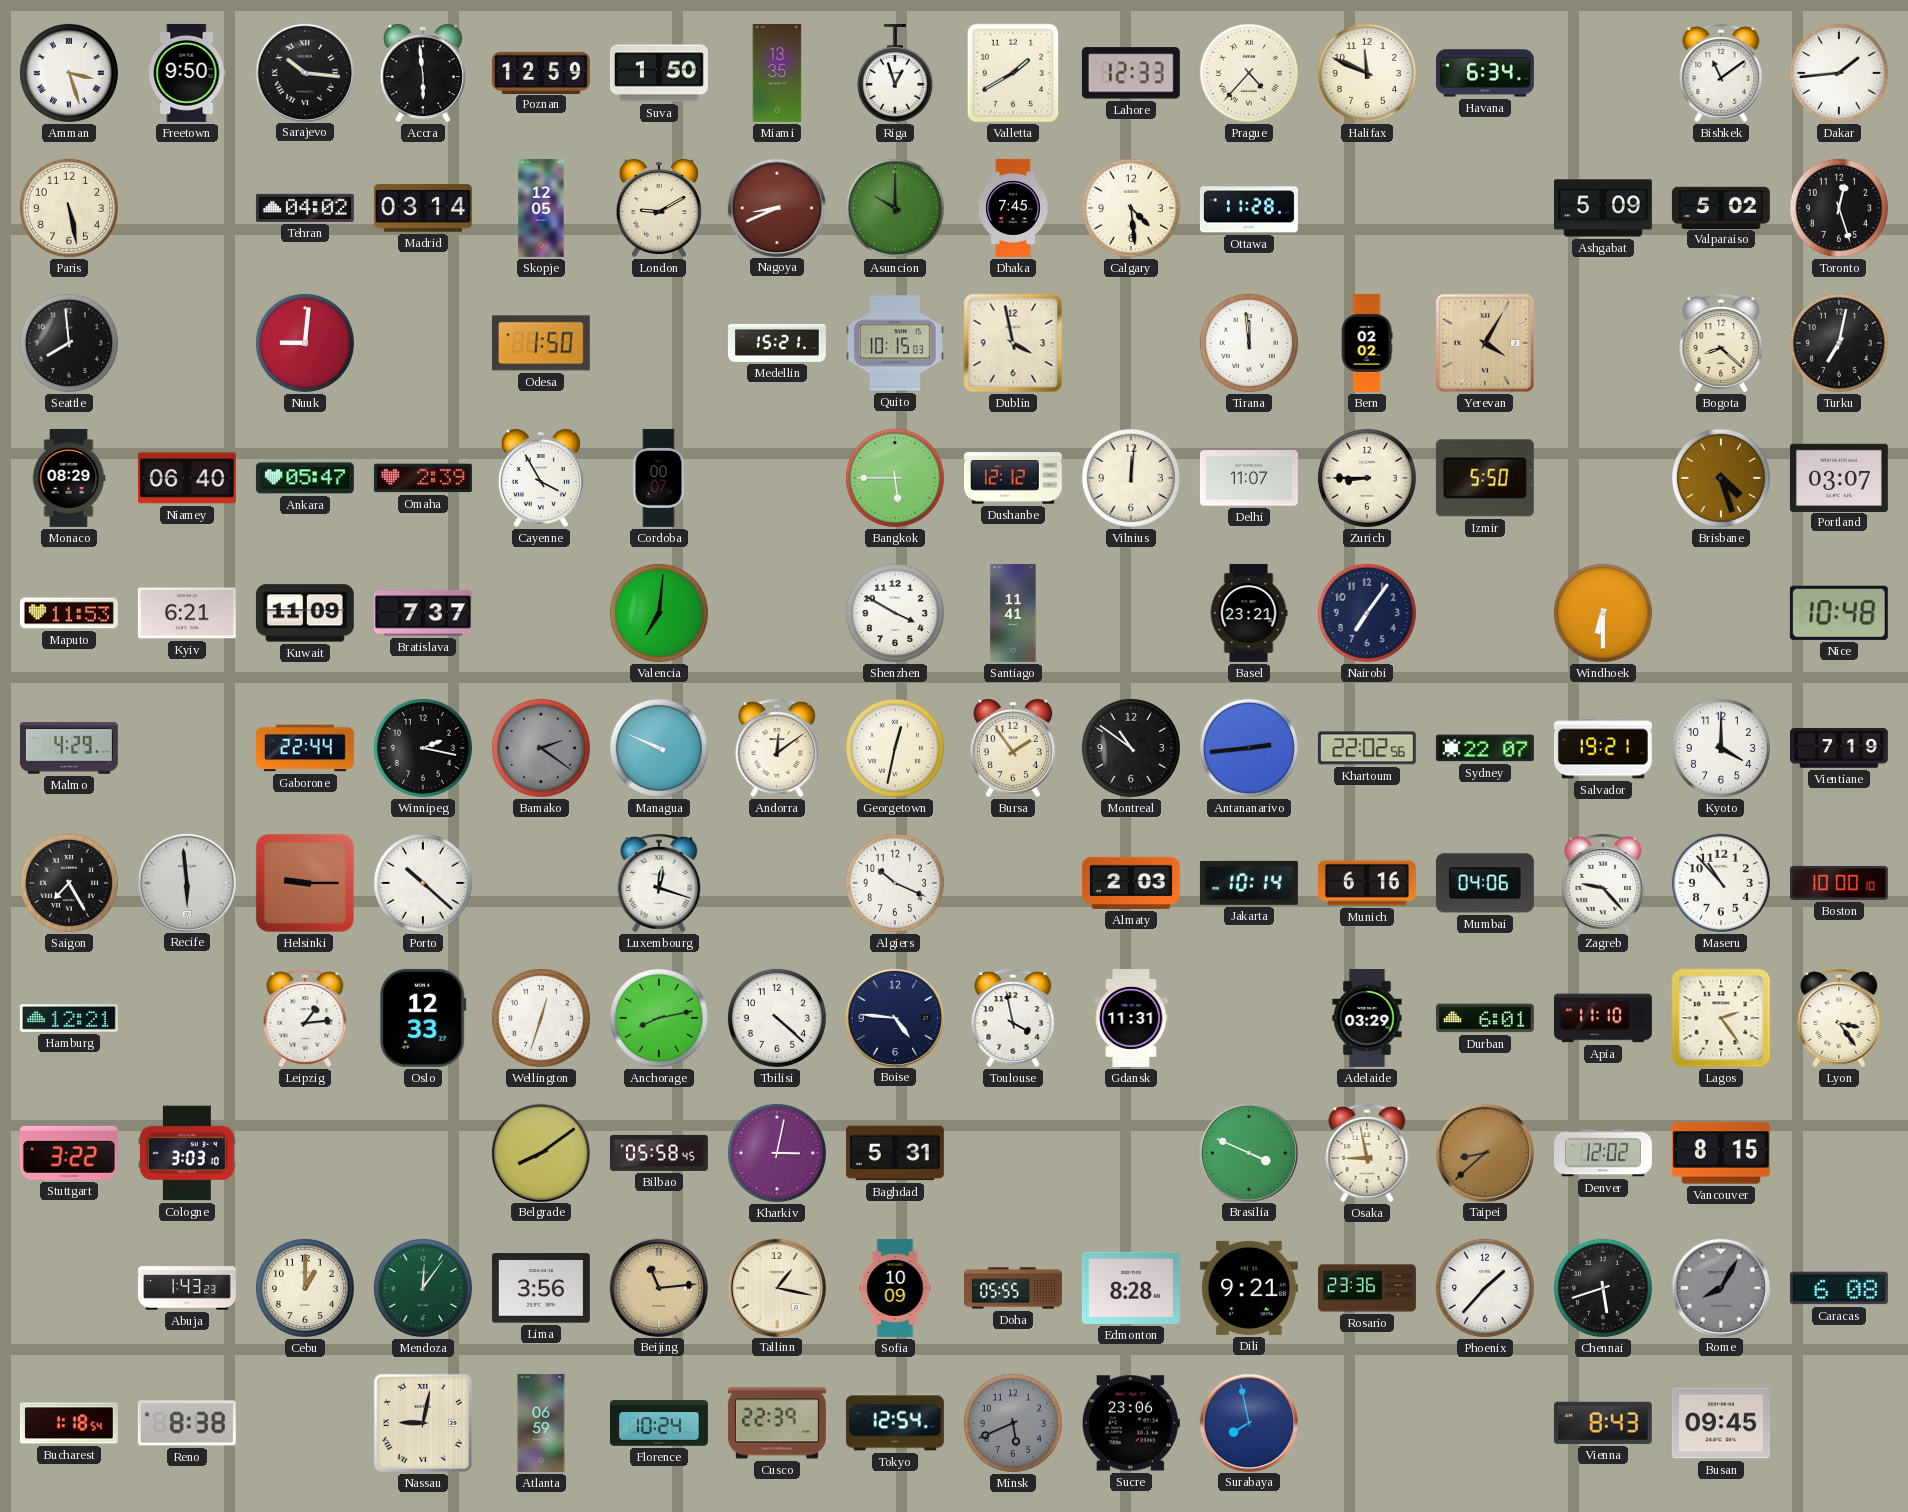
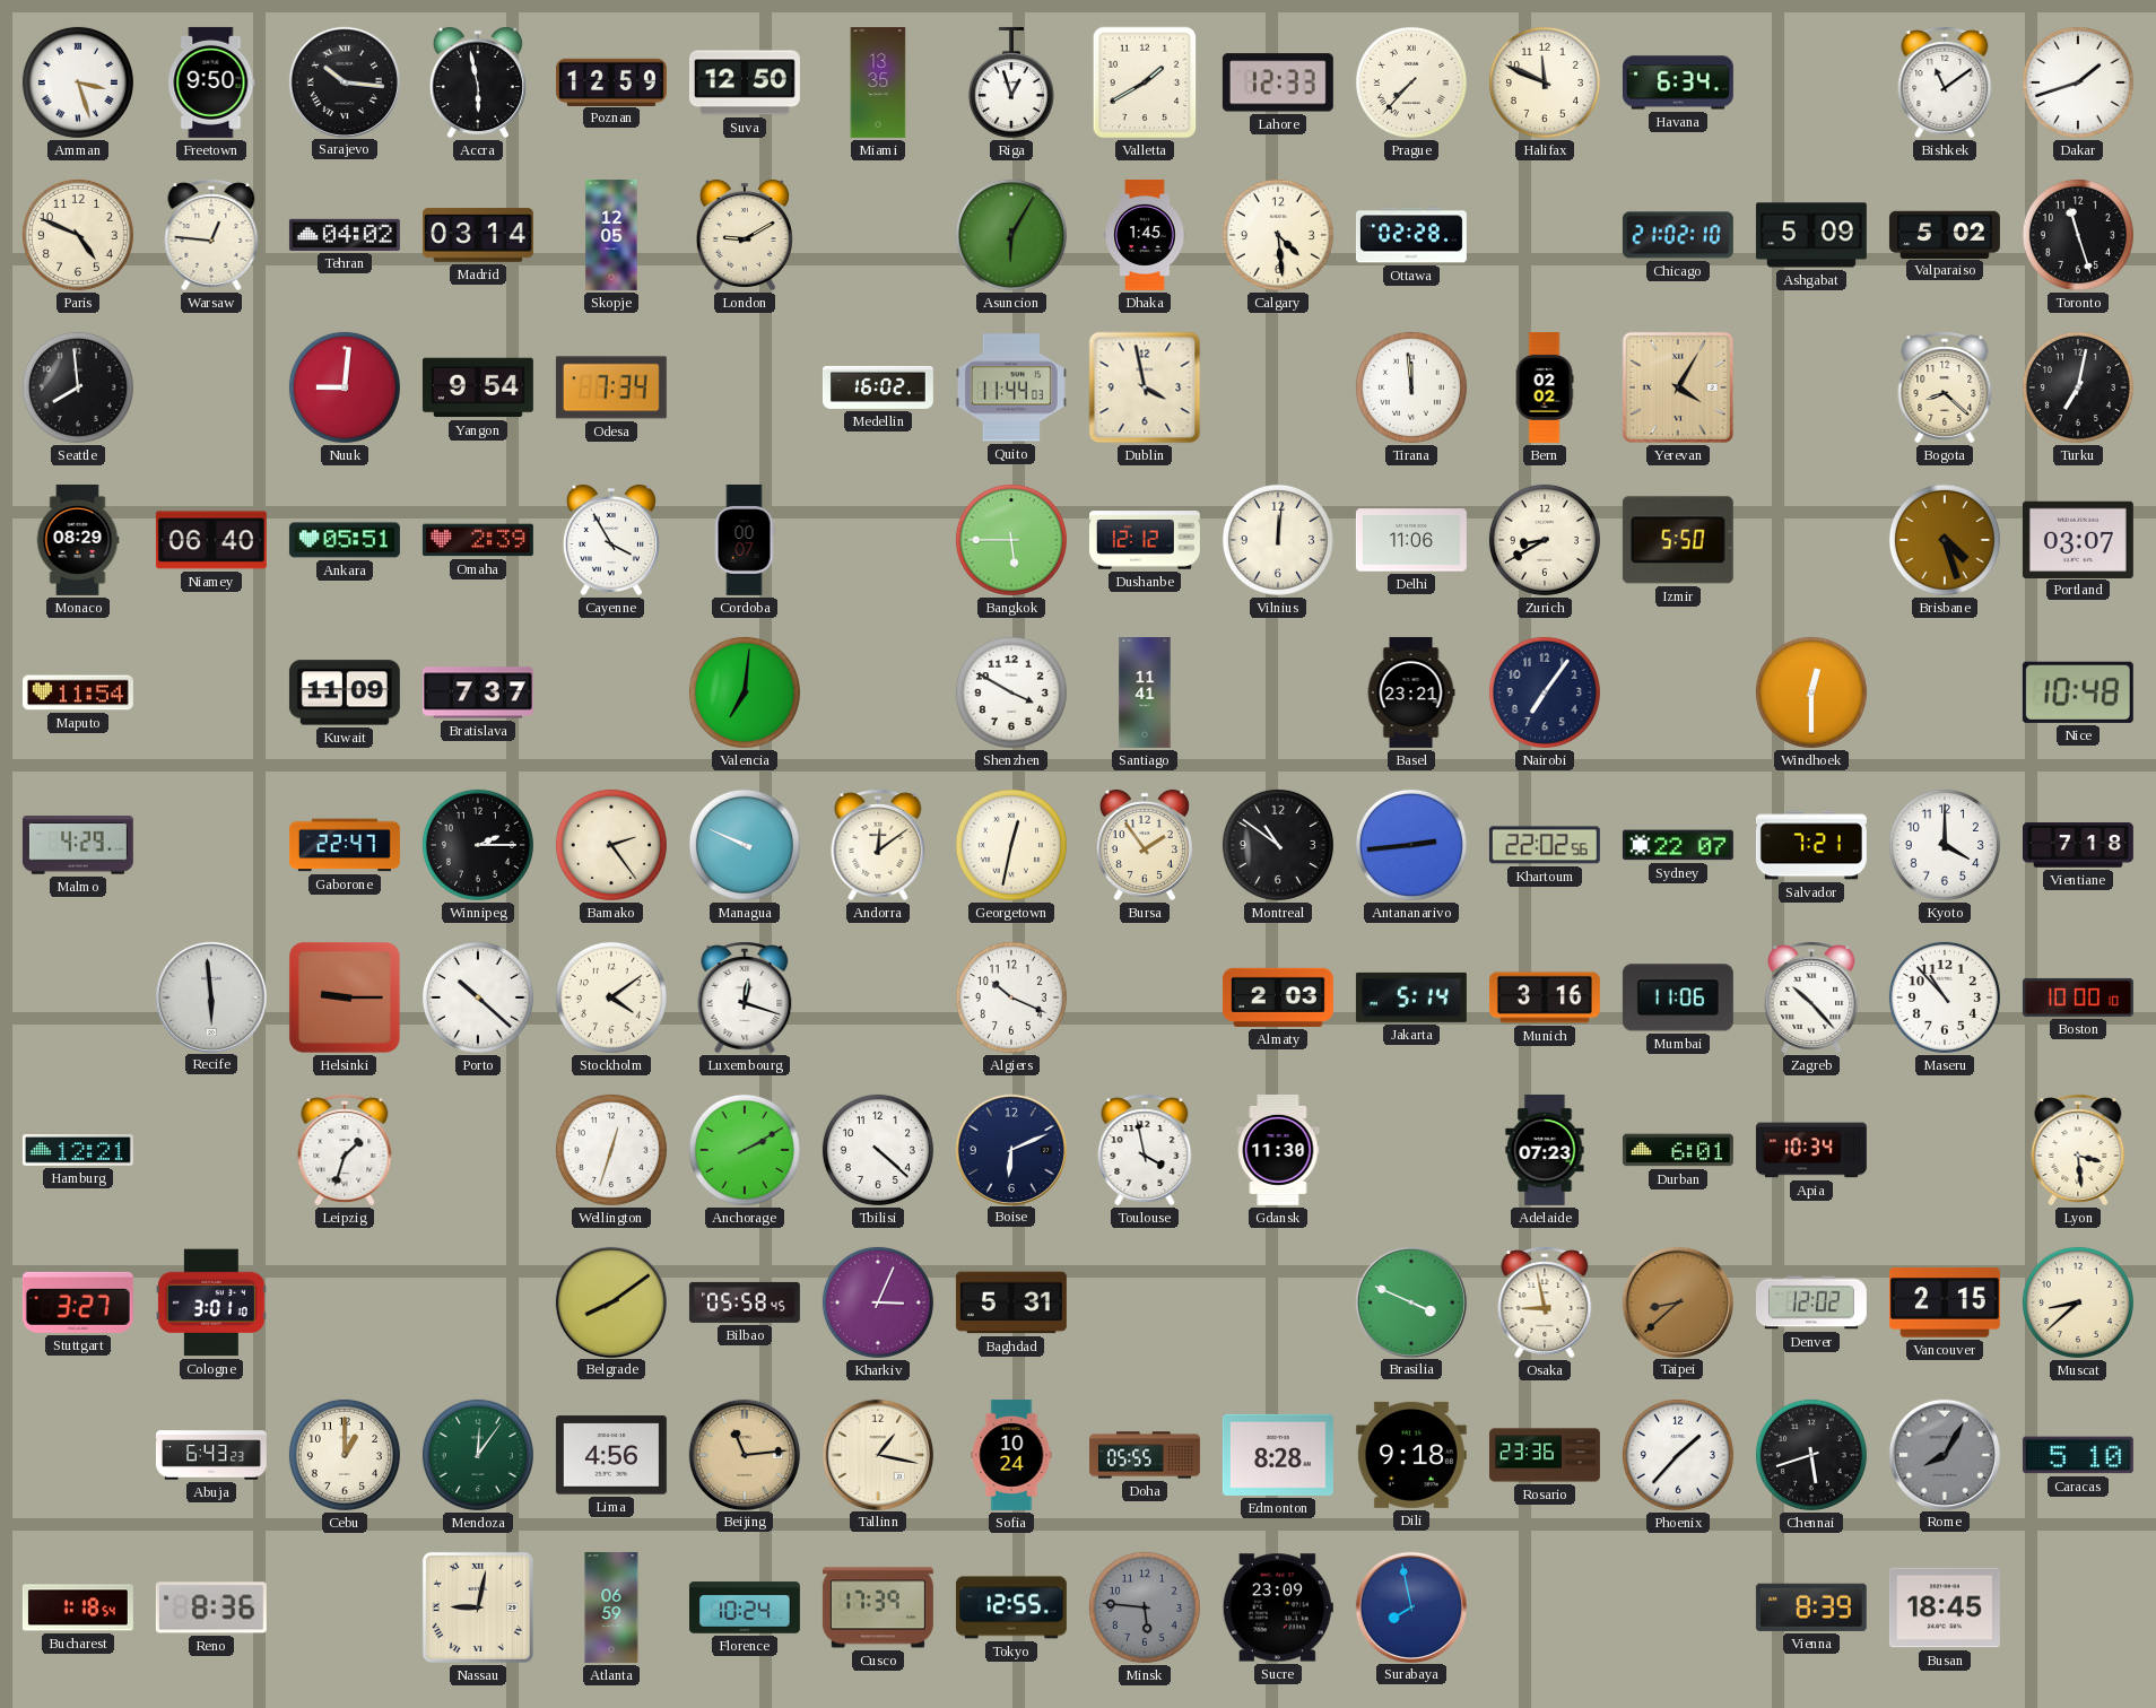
Accra: 5:59 -> 5:58
Suva: 1:50 -> 12:50
Prague: 4:37 -> 7:37
Dakar: 1:44 -> 1:42
Paris: 5:28 -> 4:49
Warsaw: none -> 12:46
Nagoya: 8:41 -> none
Asuncion: 10:00 -> 6:05
Dhaka: 7:45 -> 1:45
Ottawa: 11:28 -> 02:28
Chicago: none -> 21:02
Toronto: 12:27 -> 11:27
Yangon: none -> 9:54
Odesa: 1:50 -> 7:34
Medellin: 15:21 -> 16:02
Quito: 10:15 -> 11:44
Ankara: 05:47 -> 05:51
Delhi: 11:07 -> 11:06
Zurich: 8:45 -> 8:40
Maputo: 11:53 -> 11:54
Kyiv: 6:21 -> none
Windhoek: 6:30 -> 12:30
Gaborone: 22:44 -> 22:47
Winnipeg: 2:17 -> 2:15
Bamako: 2:21 -> 2:24
Bamako dial: grey -> cream
Salvador: 19:21 -> 7:21
Vientiane: 7:19 -> 7:18
Saigon: 7:25 -> none
Stockholm: none -> 4:09
Jakarta: 10:14 -> 5:14
Munich: 6:16 -> 3:16
Mumbai: 04:06 -> 11:06
Zagreb: 9:23 -> 10:23
Leipzig: 1:14 -> 1:33
Oslo: 12:33 -> none
Anchorage: 8:13 -> 2:10
Boise: 4:46 -> 6:11
Gdansk: 11:31 -> 11:30
Adelaide: 03:29 -> 07:23
Apia: 11:10 -> 10:34
Lagos: 2:24 -> none
Lyon: 3:24 -> 3:29
Stuttgart: 3:22 -> 3:27
Cologne: 3:03 -> 3:01
Kharkiv: 3:02 -> 3:04
Vancouver: 8:15 -> 2:15
Muscat: none -> 8:38
Abuja: 1:43 -> 6:43
Lima: 3:56 -> 4:56
Sofia: 10:09 -> 10:24
Dili: 9:21 -> 9:18
Caracas: 6:08 -> 5:10
Reno: 8:38 -> 8:36
Cusco: 22:39 -> 17:39
Tokyo: 12:54 -> 12:55
Minsk: 5:41 -> 5:46
Sucre: 23:06 -> 23:09
Vienna: 8:43 -> 8:39
Busan: 09:45 -> 18:45
